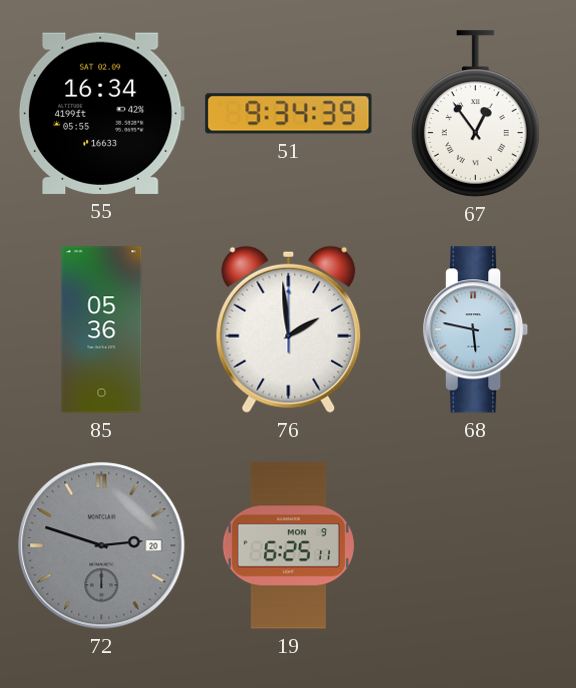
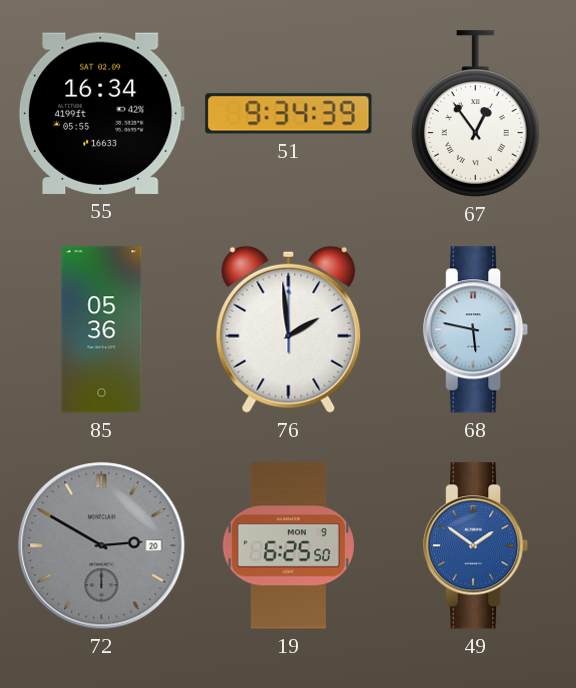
72: 2:48 -> 2:50
19: 6:25:11 -> 6:25:50
49: none -> 1:51
